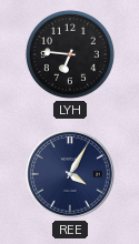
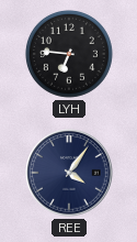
REE: 4:05 -> 4:06
